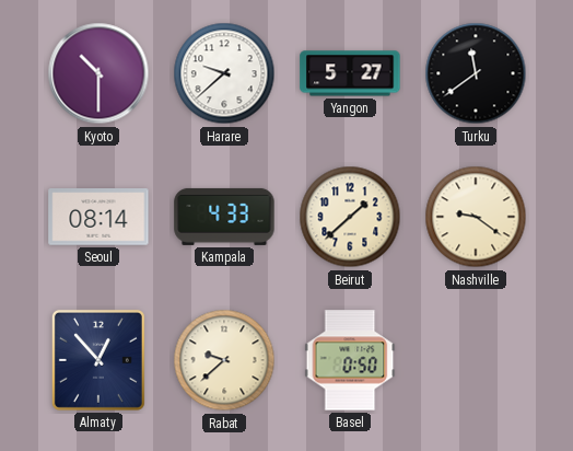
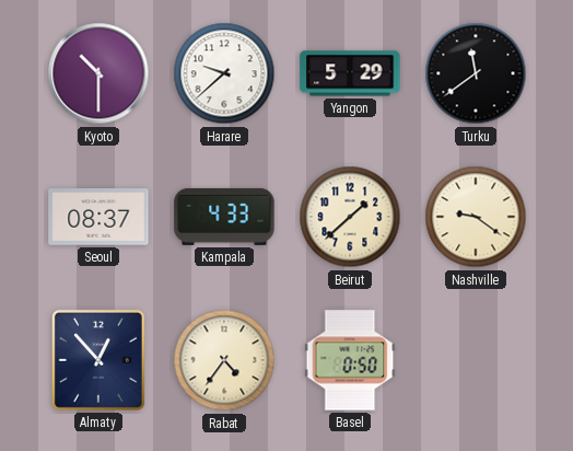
Yangon: 5:27 -> 5:29
Seoul: 08:14 -> 08:37
Rabat: 9:38 -> 4:36
